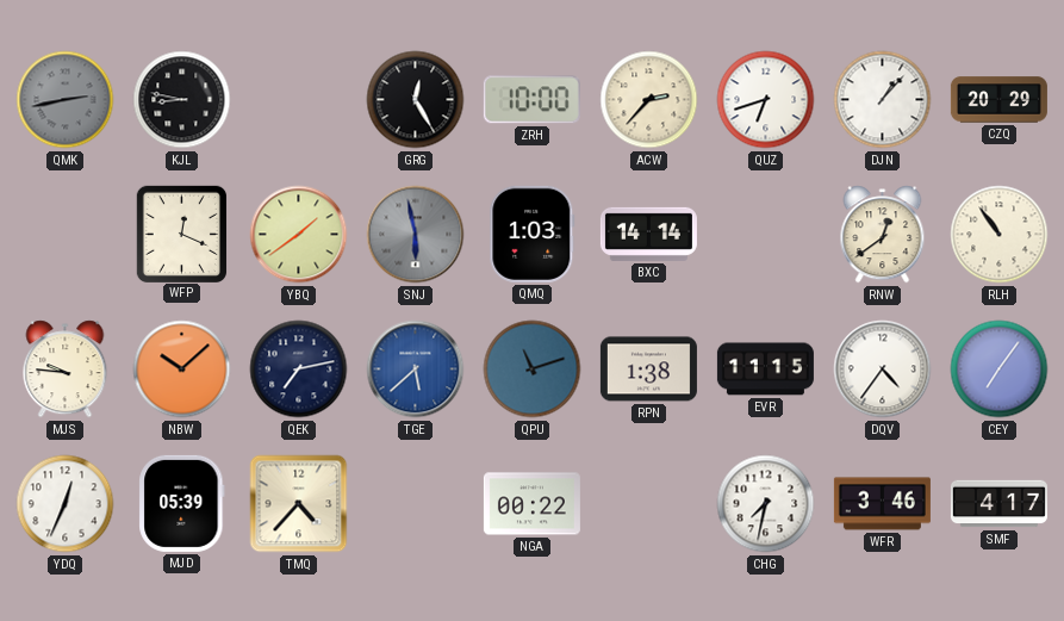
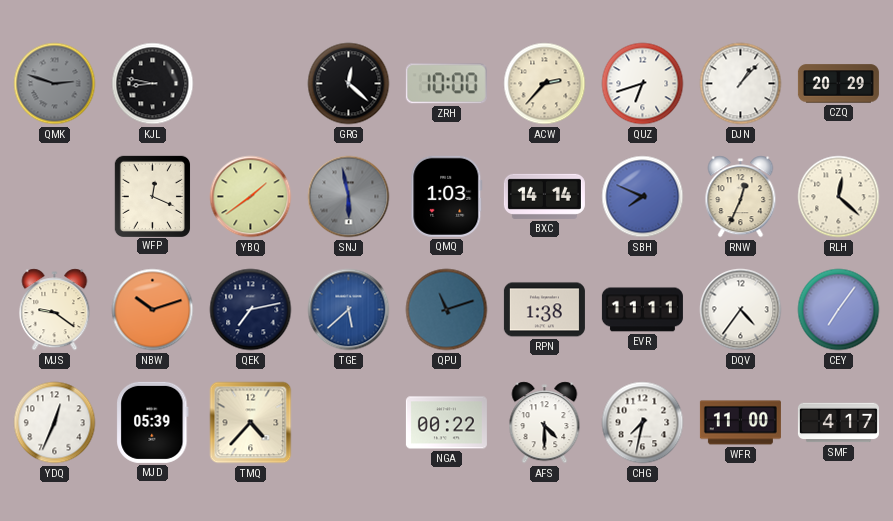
QMK: 2:43 -> 2:48
GRG: 12:25 -> 12:22
SBH: none -> 7:49
RNW: 12:39 -> 12:34
RLH: 10:54 -> 12:22
MJS: 9:46 -> 9:21
NBW: 10:08 -> 10:12
EVR: 11:15 -> 11:11
AFS: none -> 4:30
WFR: 3:46 -> 11:00
